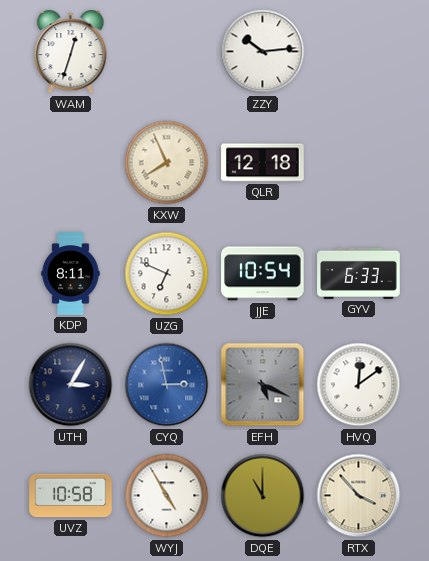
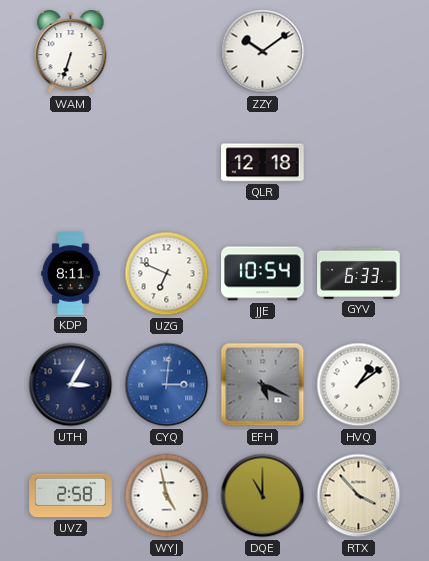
WAM: 12:33 -> 6:33
ZZY: 10:14 -> 10:09
KXW: 7:56 -> none
CYQ: 2:58 -> 3:01
HVQ: 12:09 -> 1:09
UVZ: 10:58 -> 2:58
WYJ: 4:55 -> 4:58
